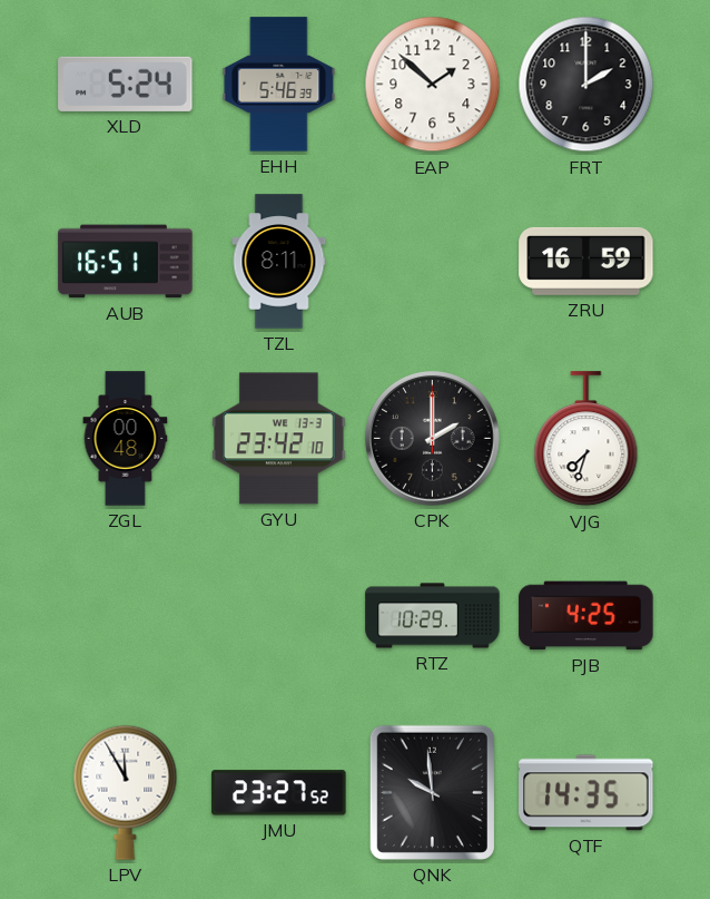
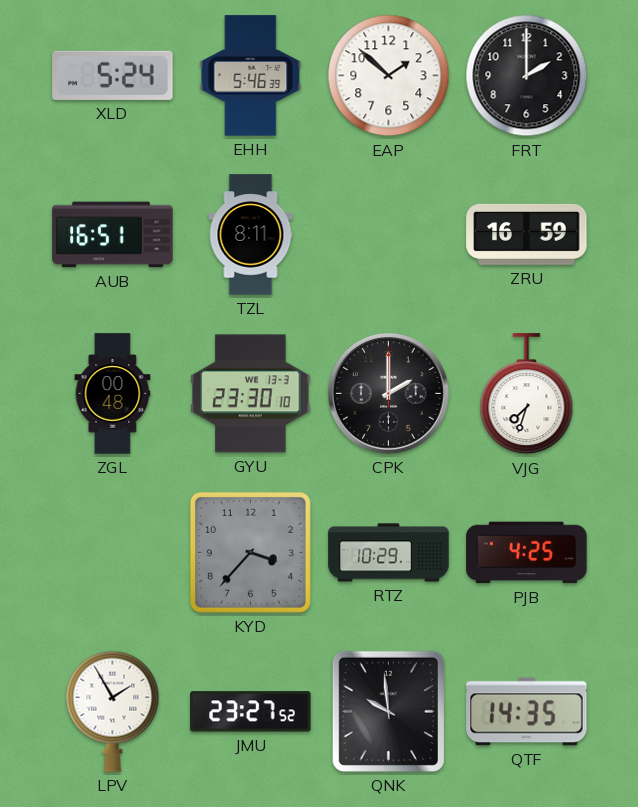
GYU: 23:42 -> 23:30
KYD: none -> 3:37
LPV: 11:55 -> 1:55
